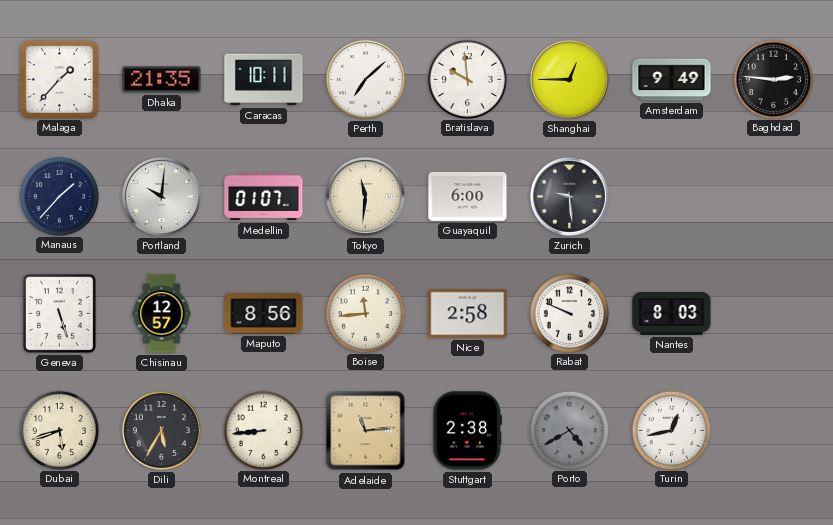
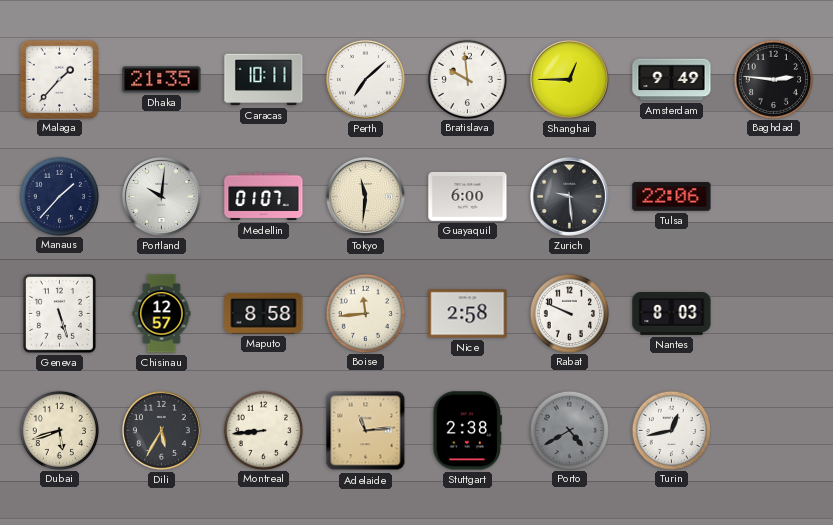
Tulsa: none -> 22:06
Maputo: 8:56 -> 8:58
